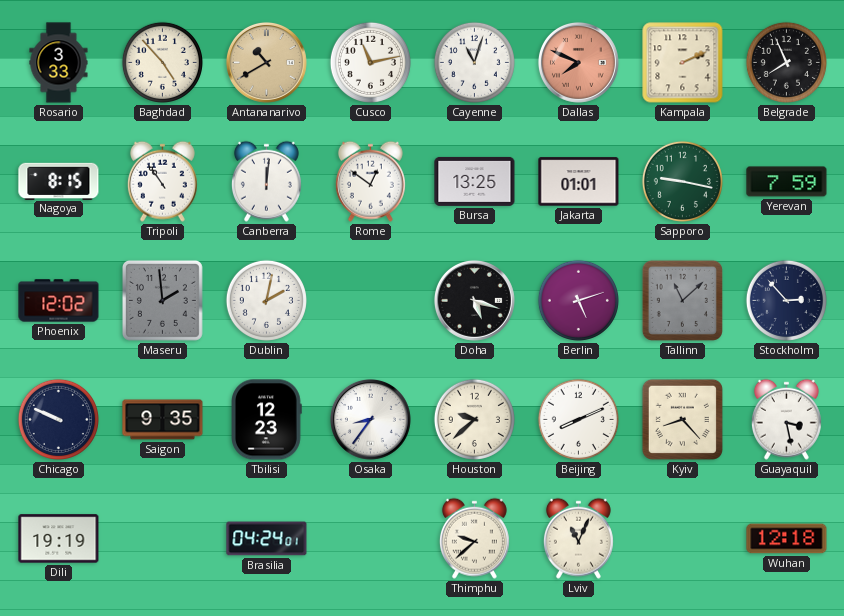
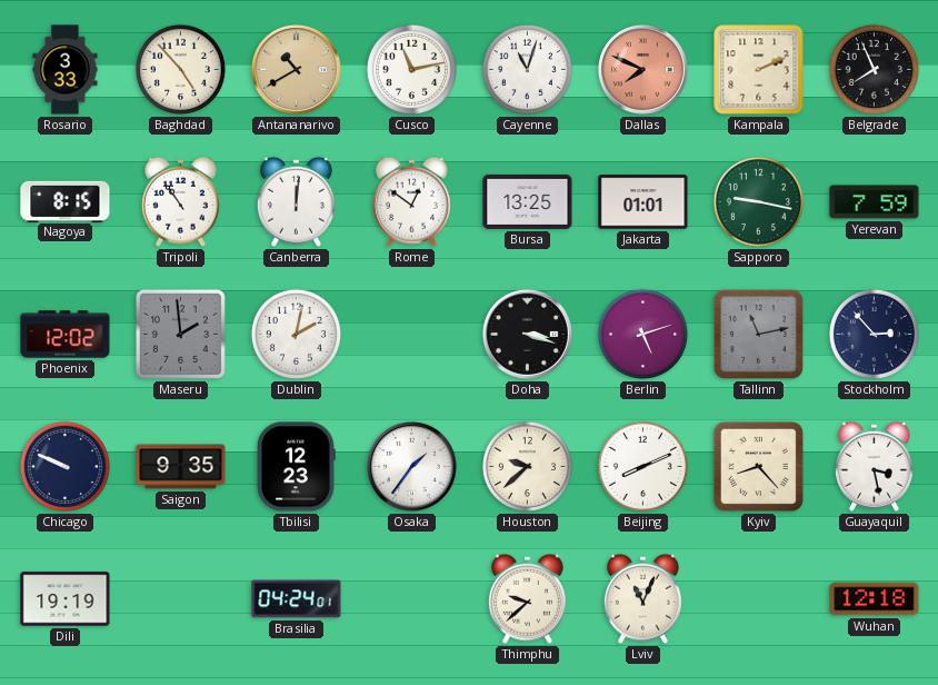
Doha: 5:18 -> 3:18
Tallinn: 11:08 -> 11:13
Osaka: 8:36 -> 1:36
